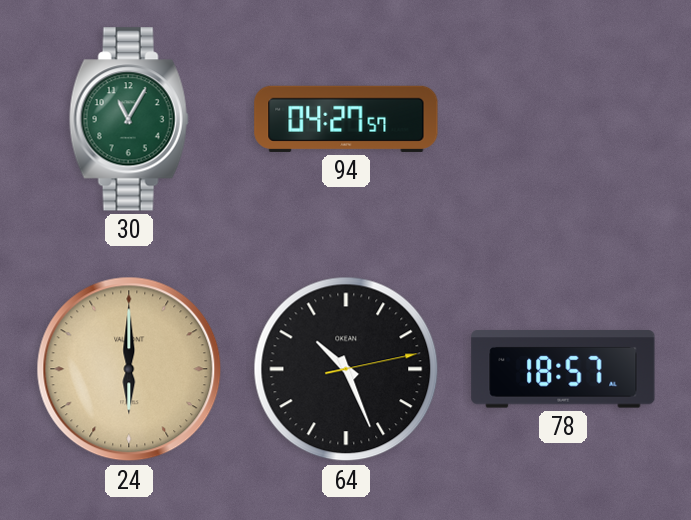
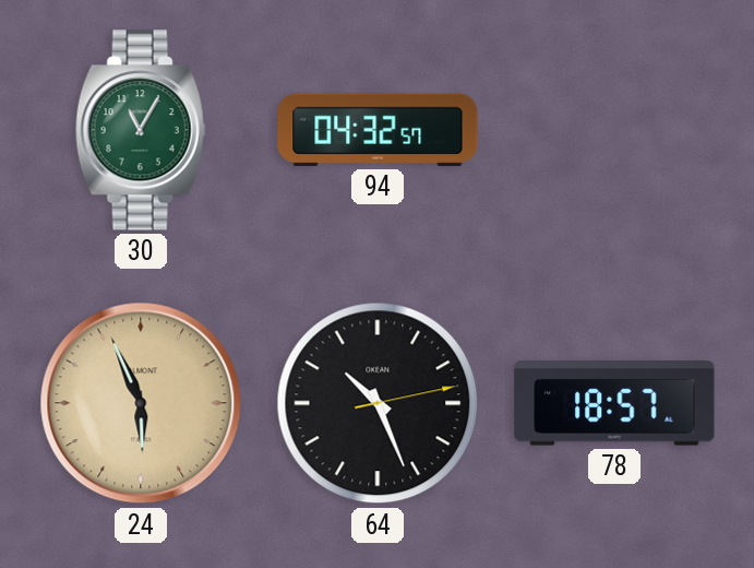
94: 04:27 -> 04:32
24: 6:00 -> 5:56
